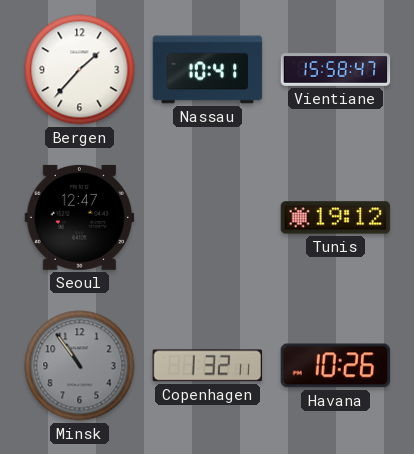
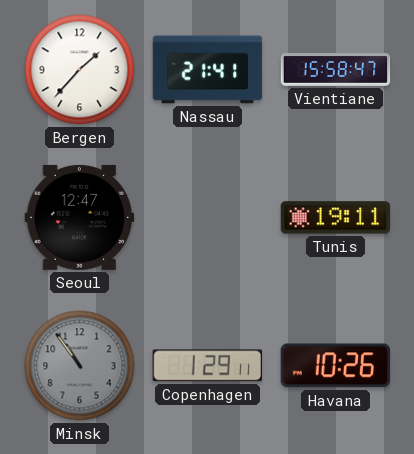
Nassau: 10:41 -> 21:41
Tunis: 19:12 -> 19:11
Copenhagen: 1:32 -> 1:29
